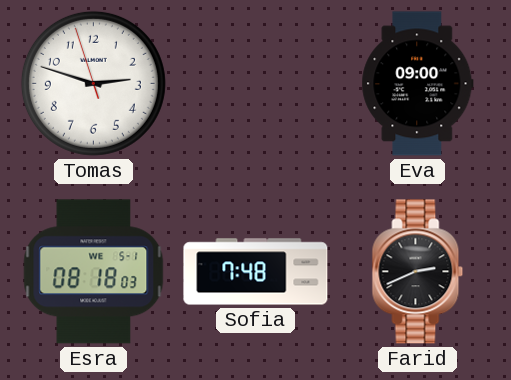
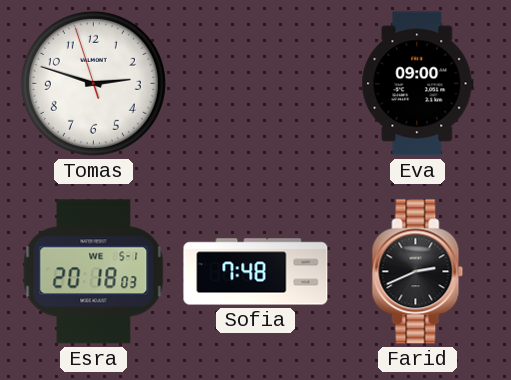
Esra: 08:18 -> 20:18
